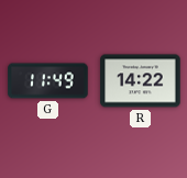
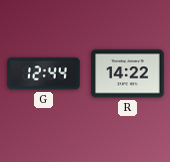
G: 11:49 -> 12:44
